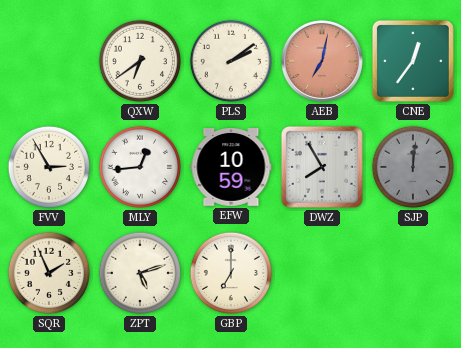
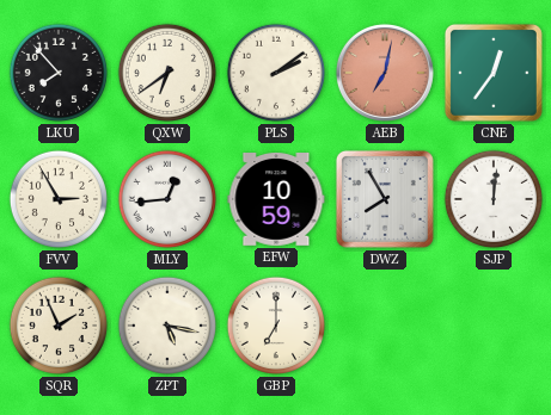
LKU: none -> 7:53
SJP dial: grey -> white
ZPT: 5:12 -> 5:17
